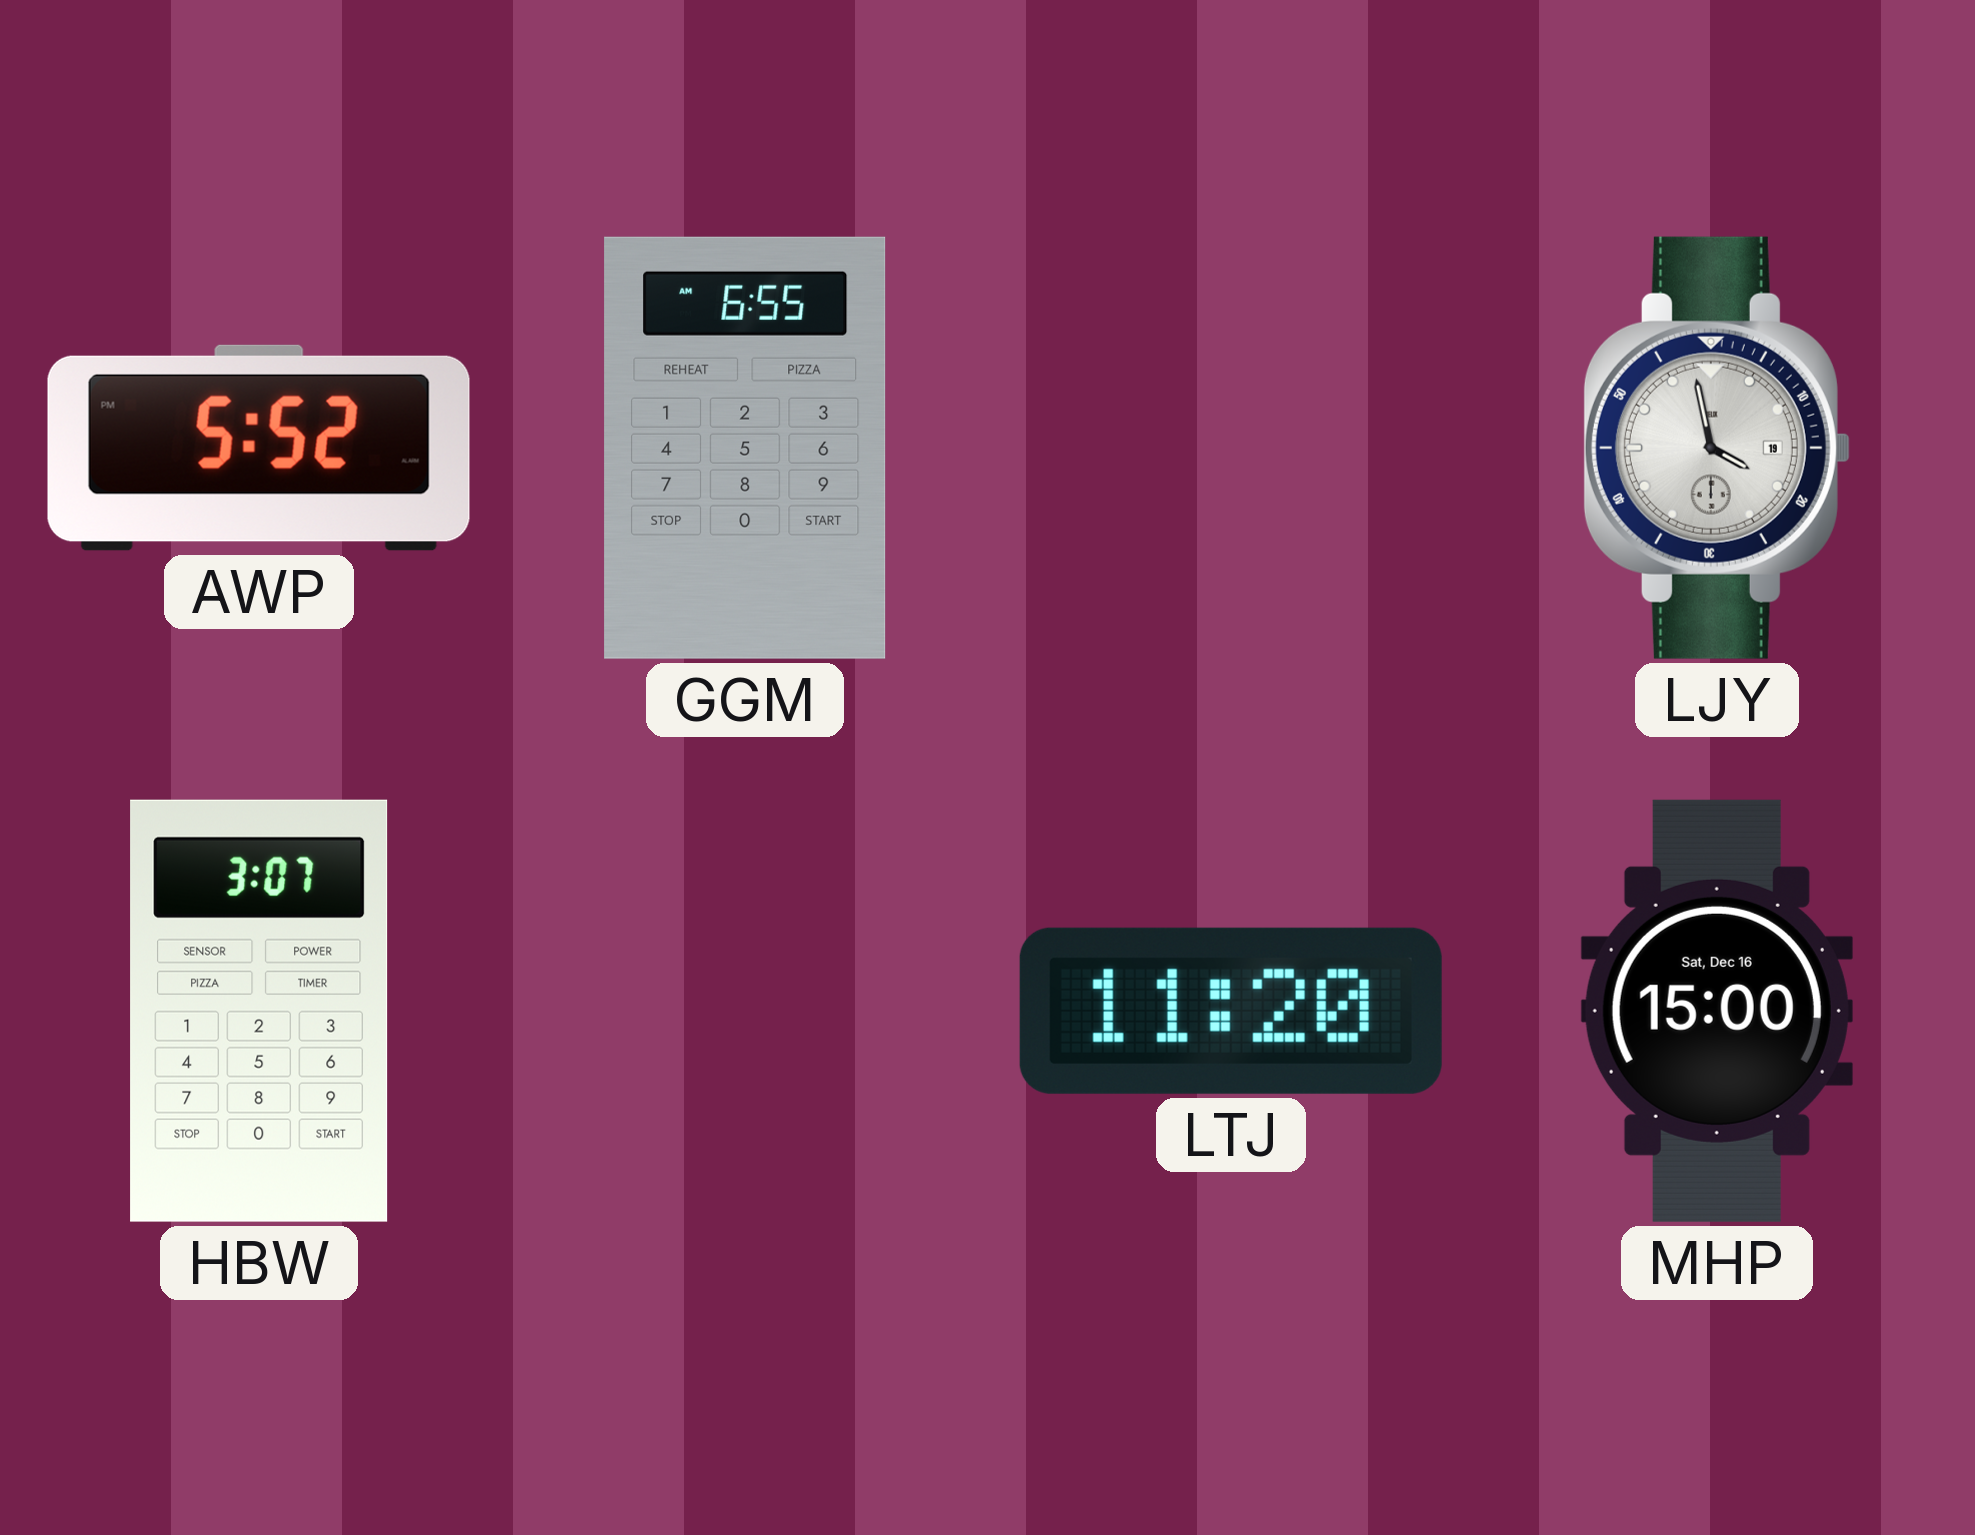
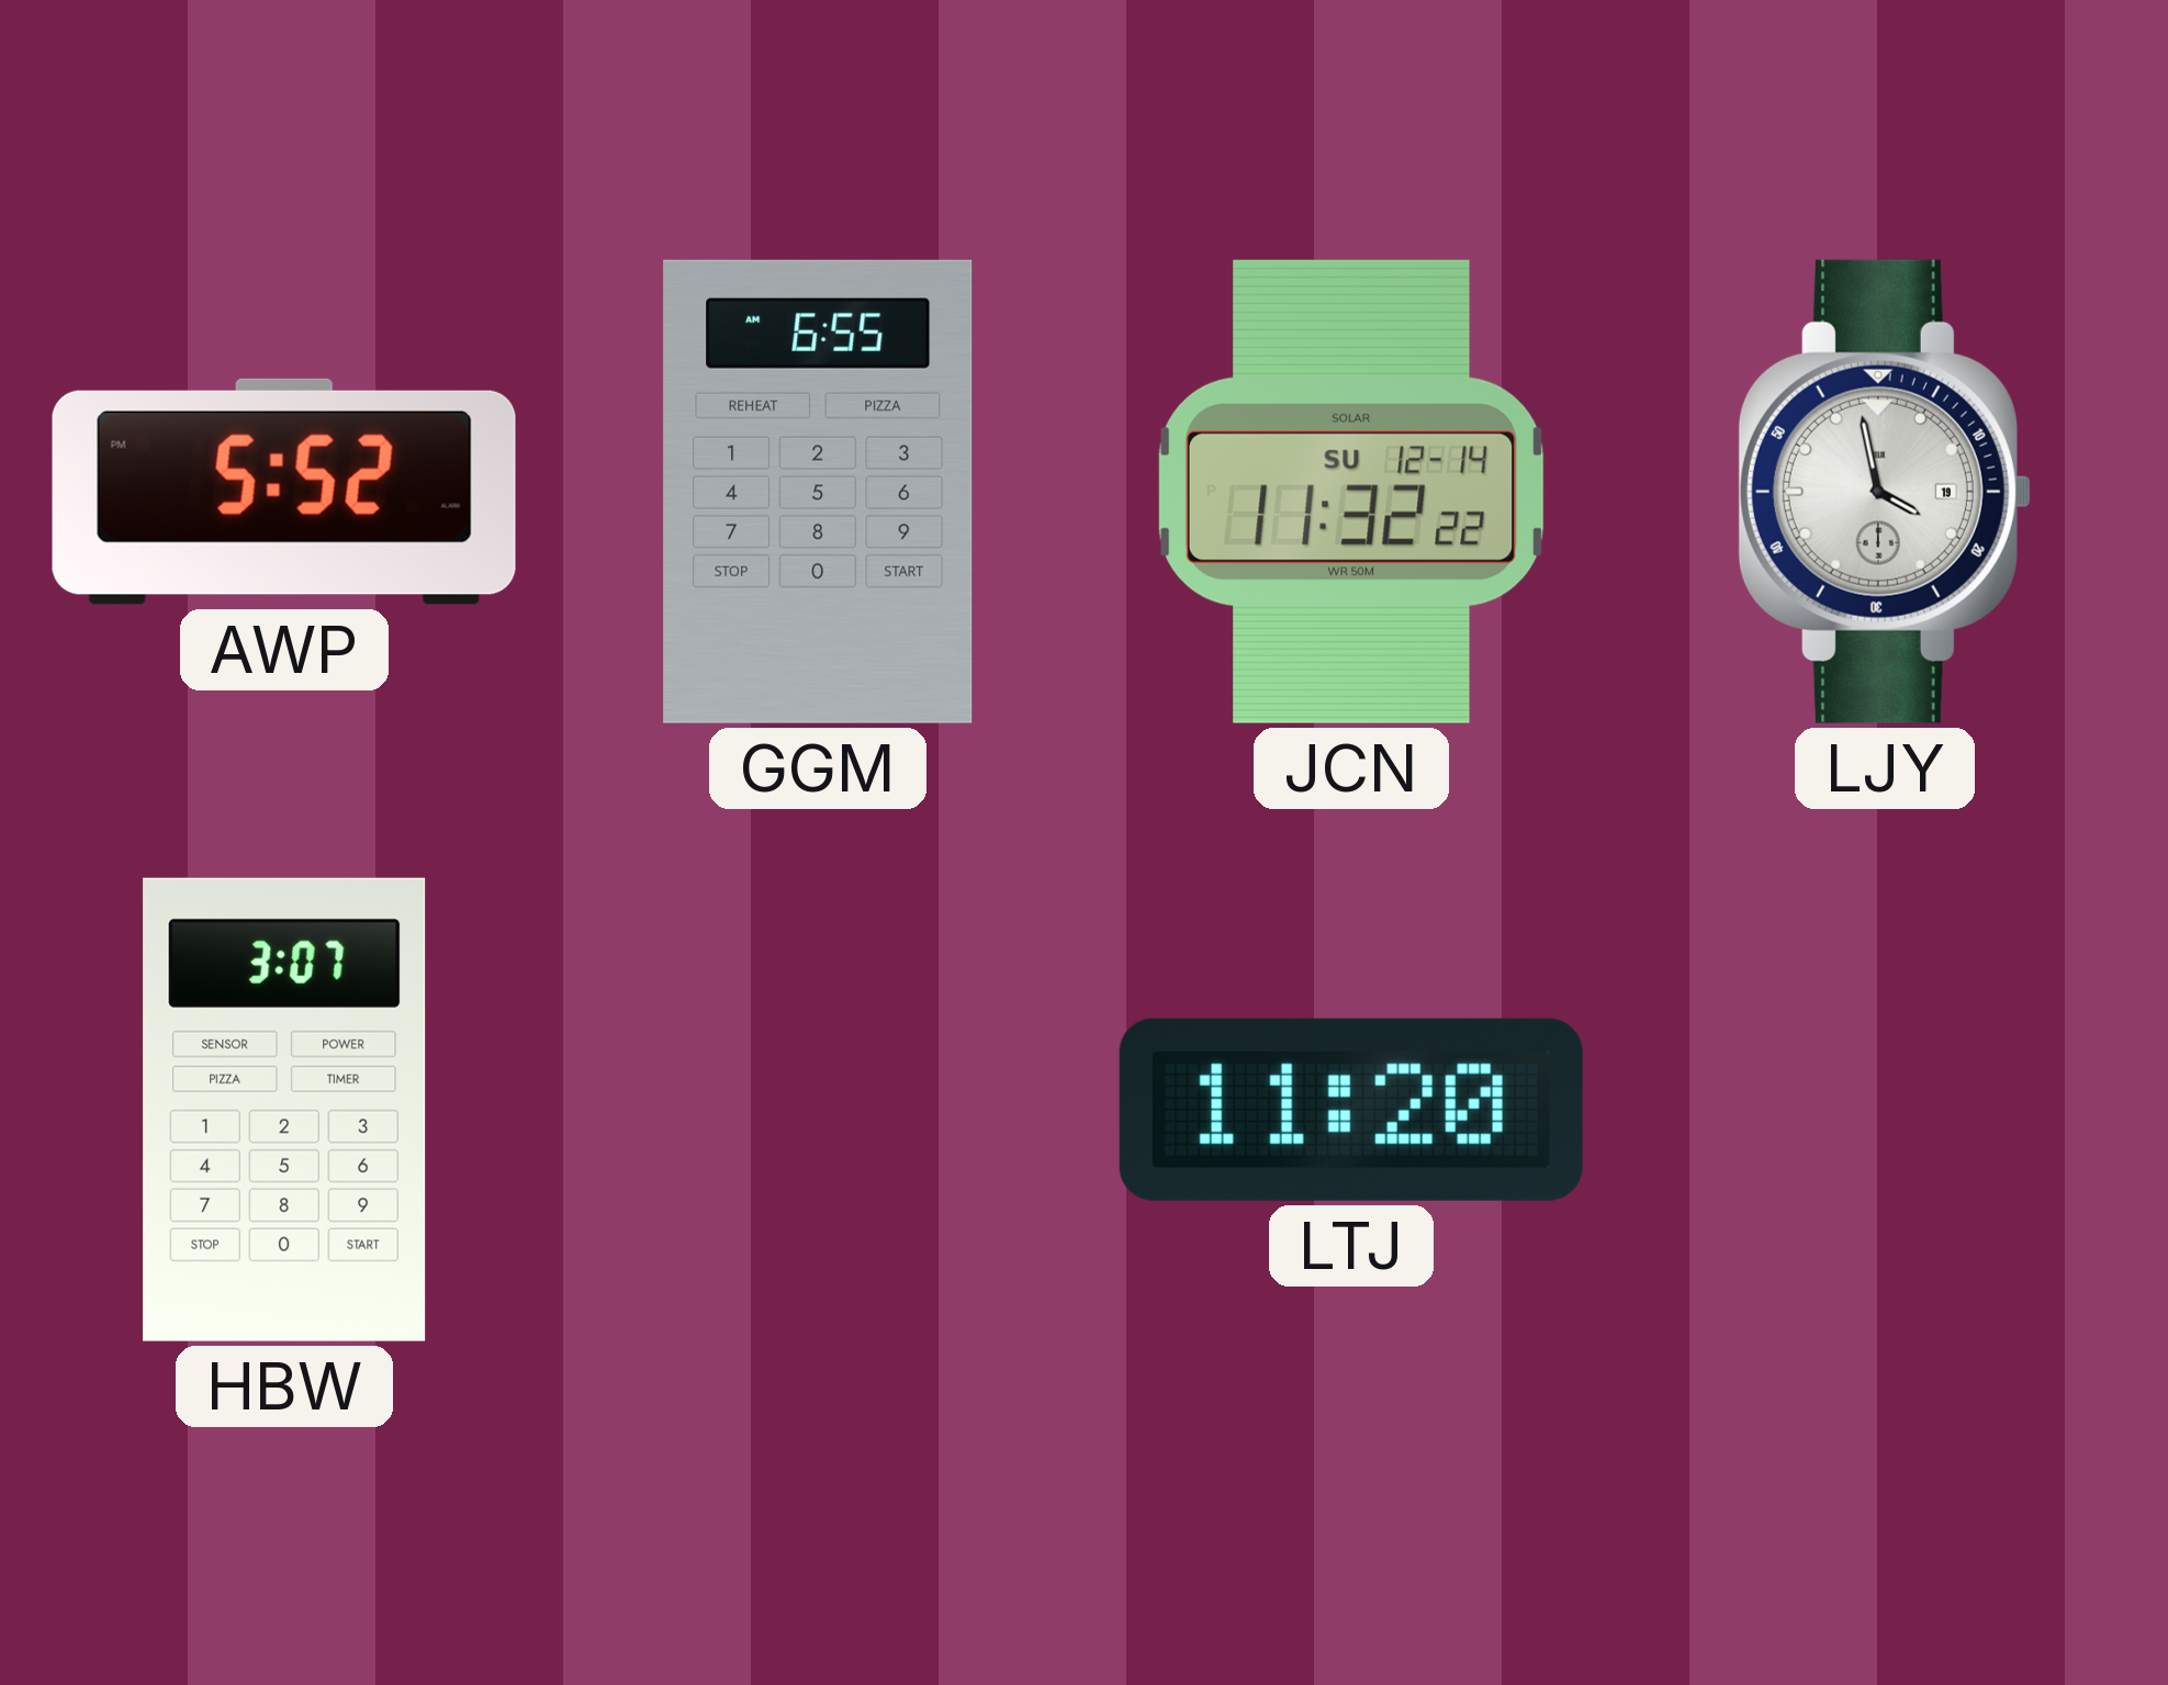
JCN: none -> 11:32
MHP: 15:00 -> none
